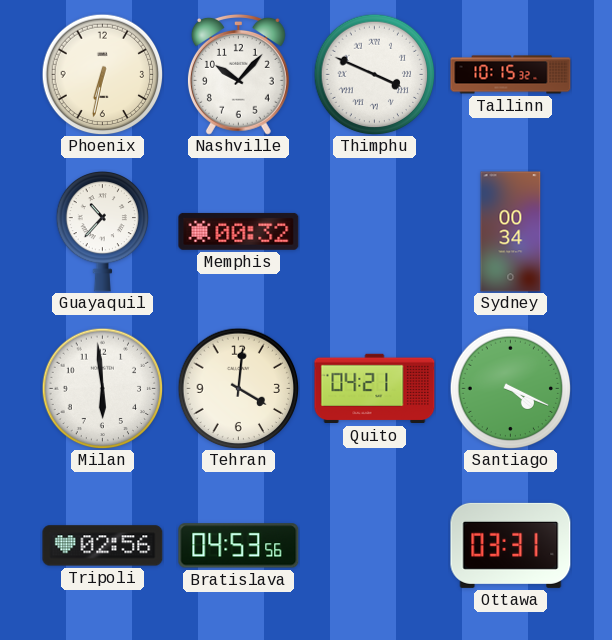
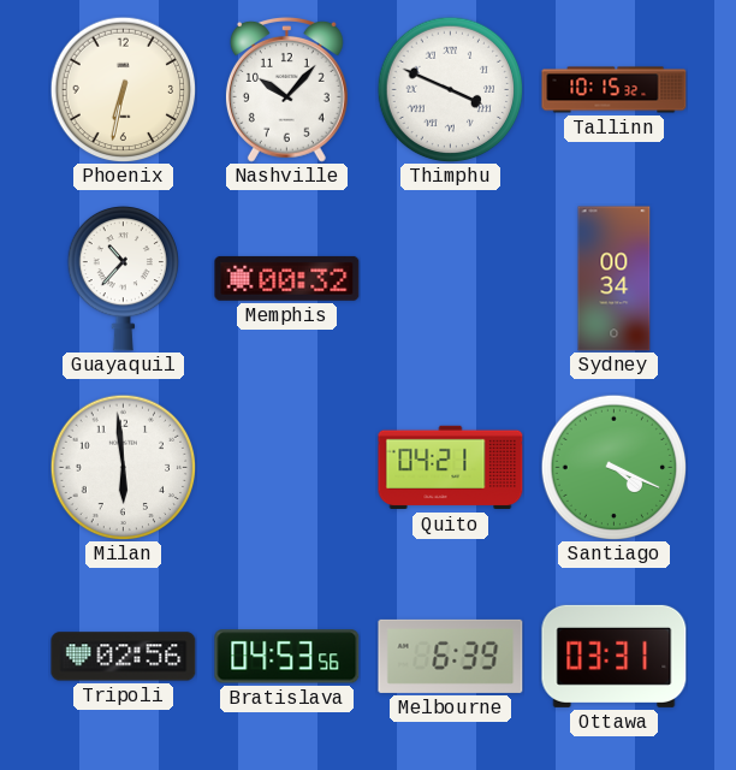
Tehran: 4:01 -> none
Melbourne: none -> 6:39
